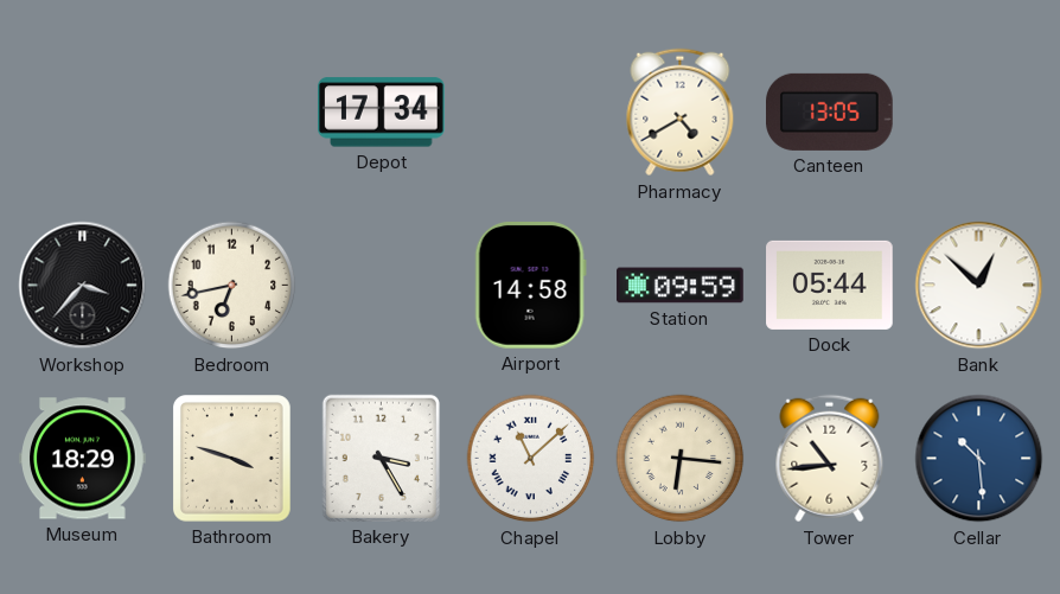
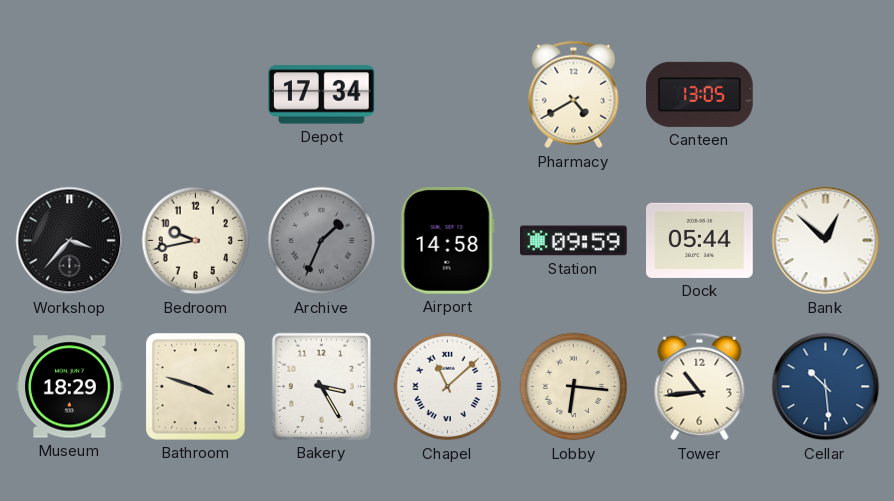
Bedroom: 6:43 -> 9:43
Archive: none -> 1:34
